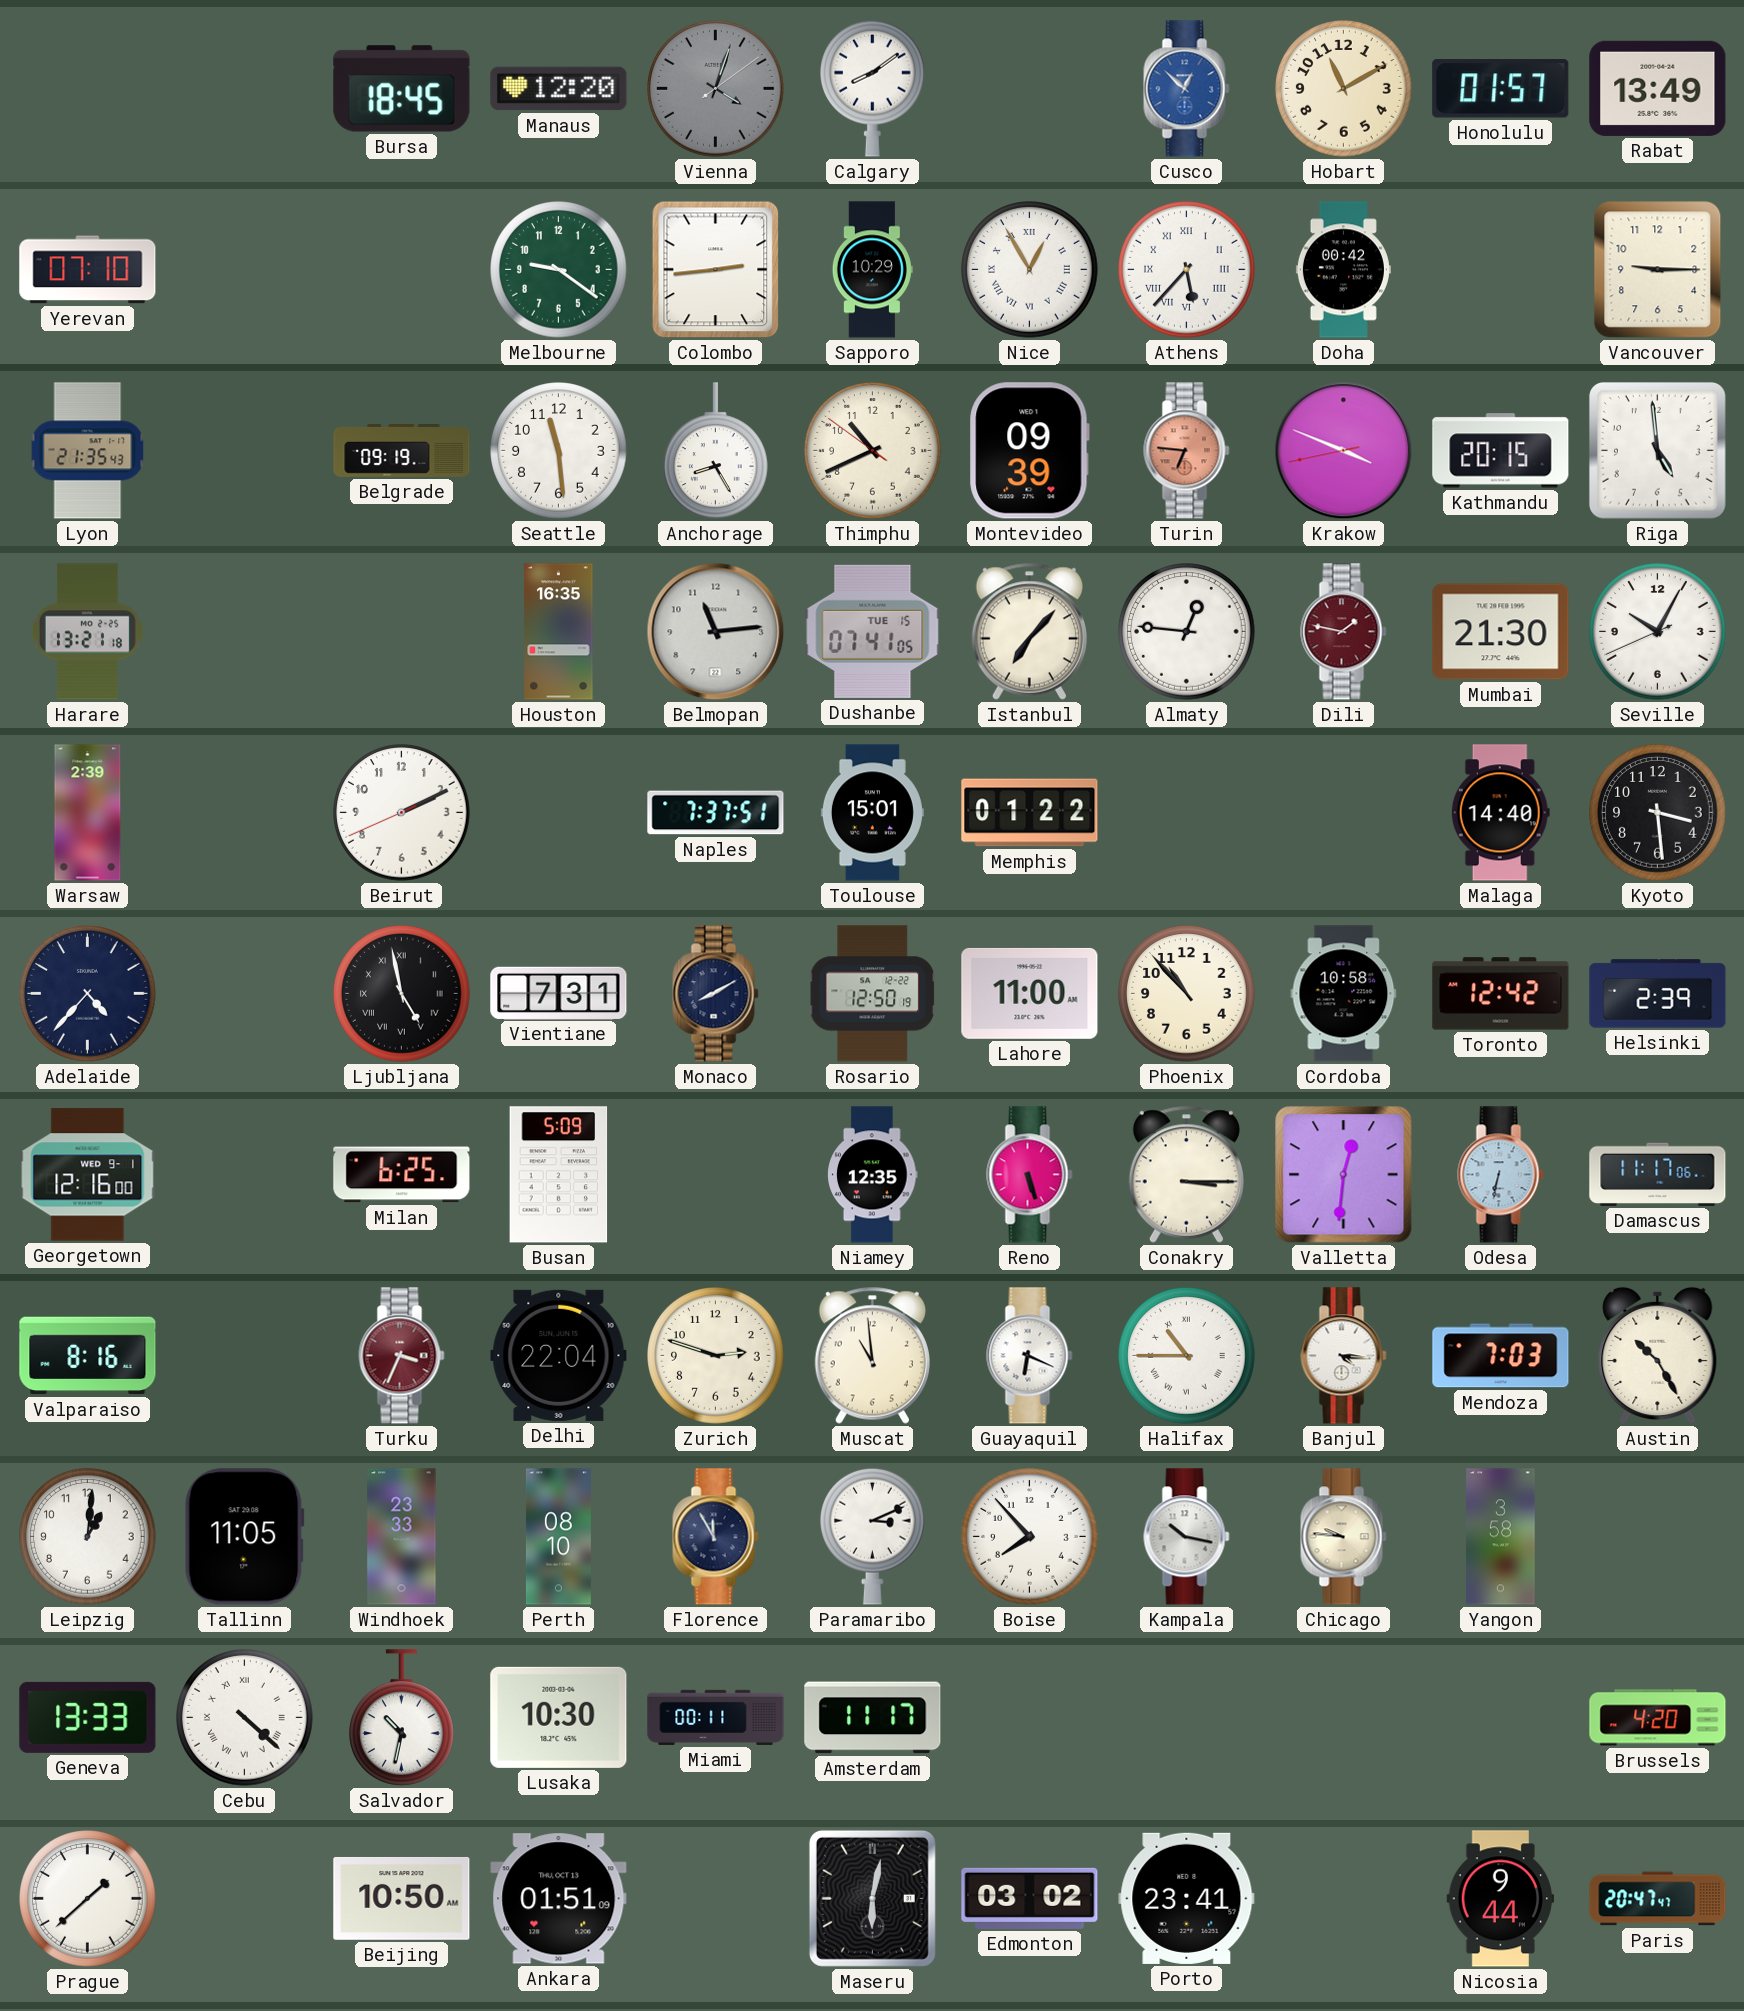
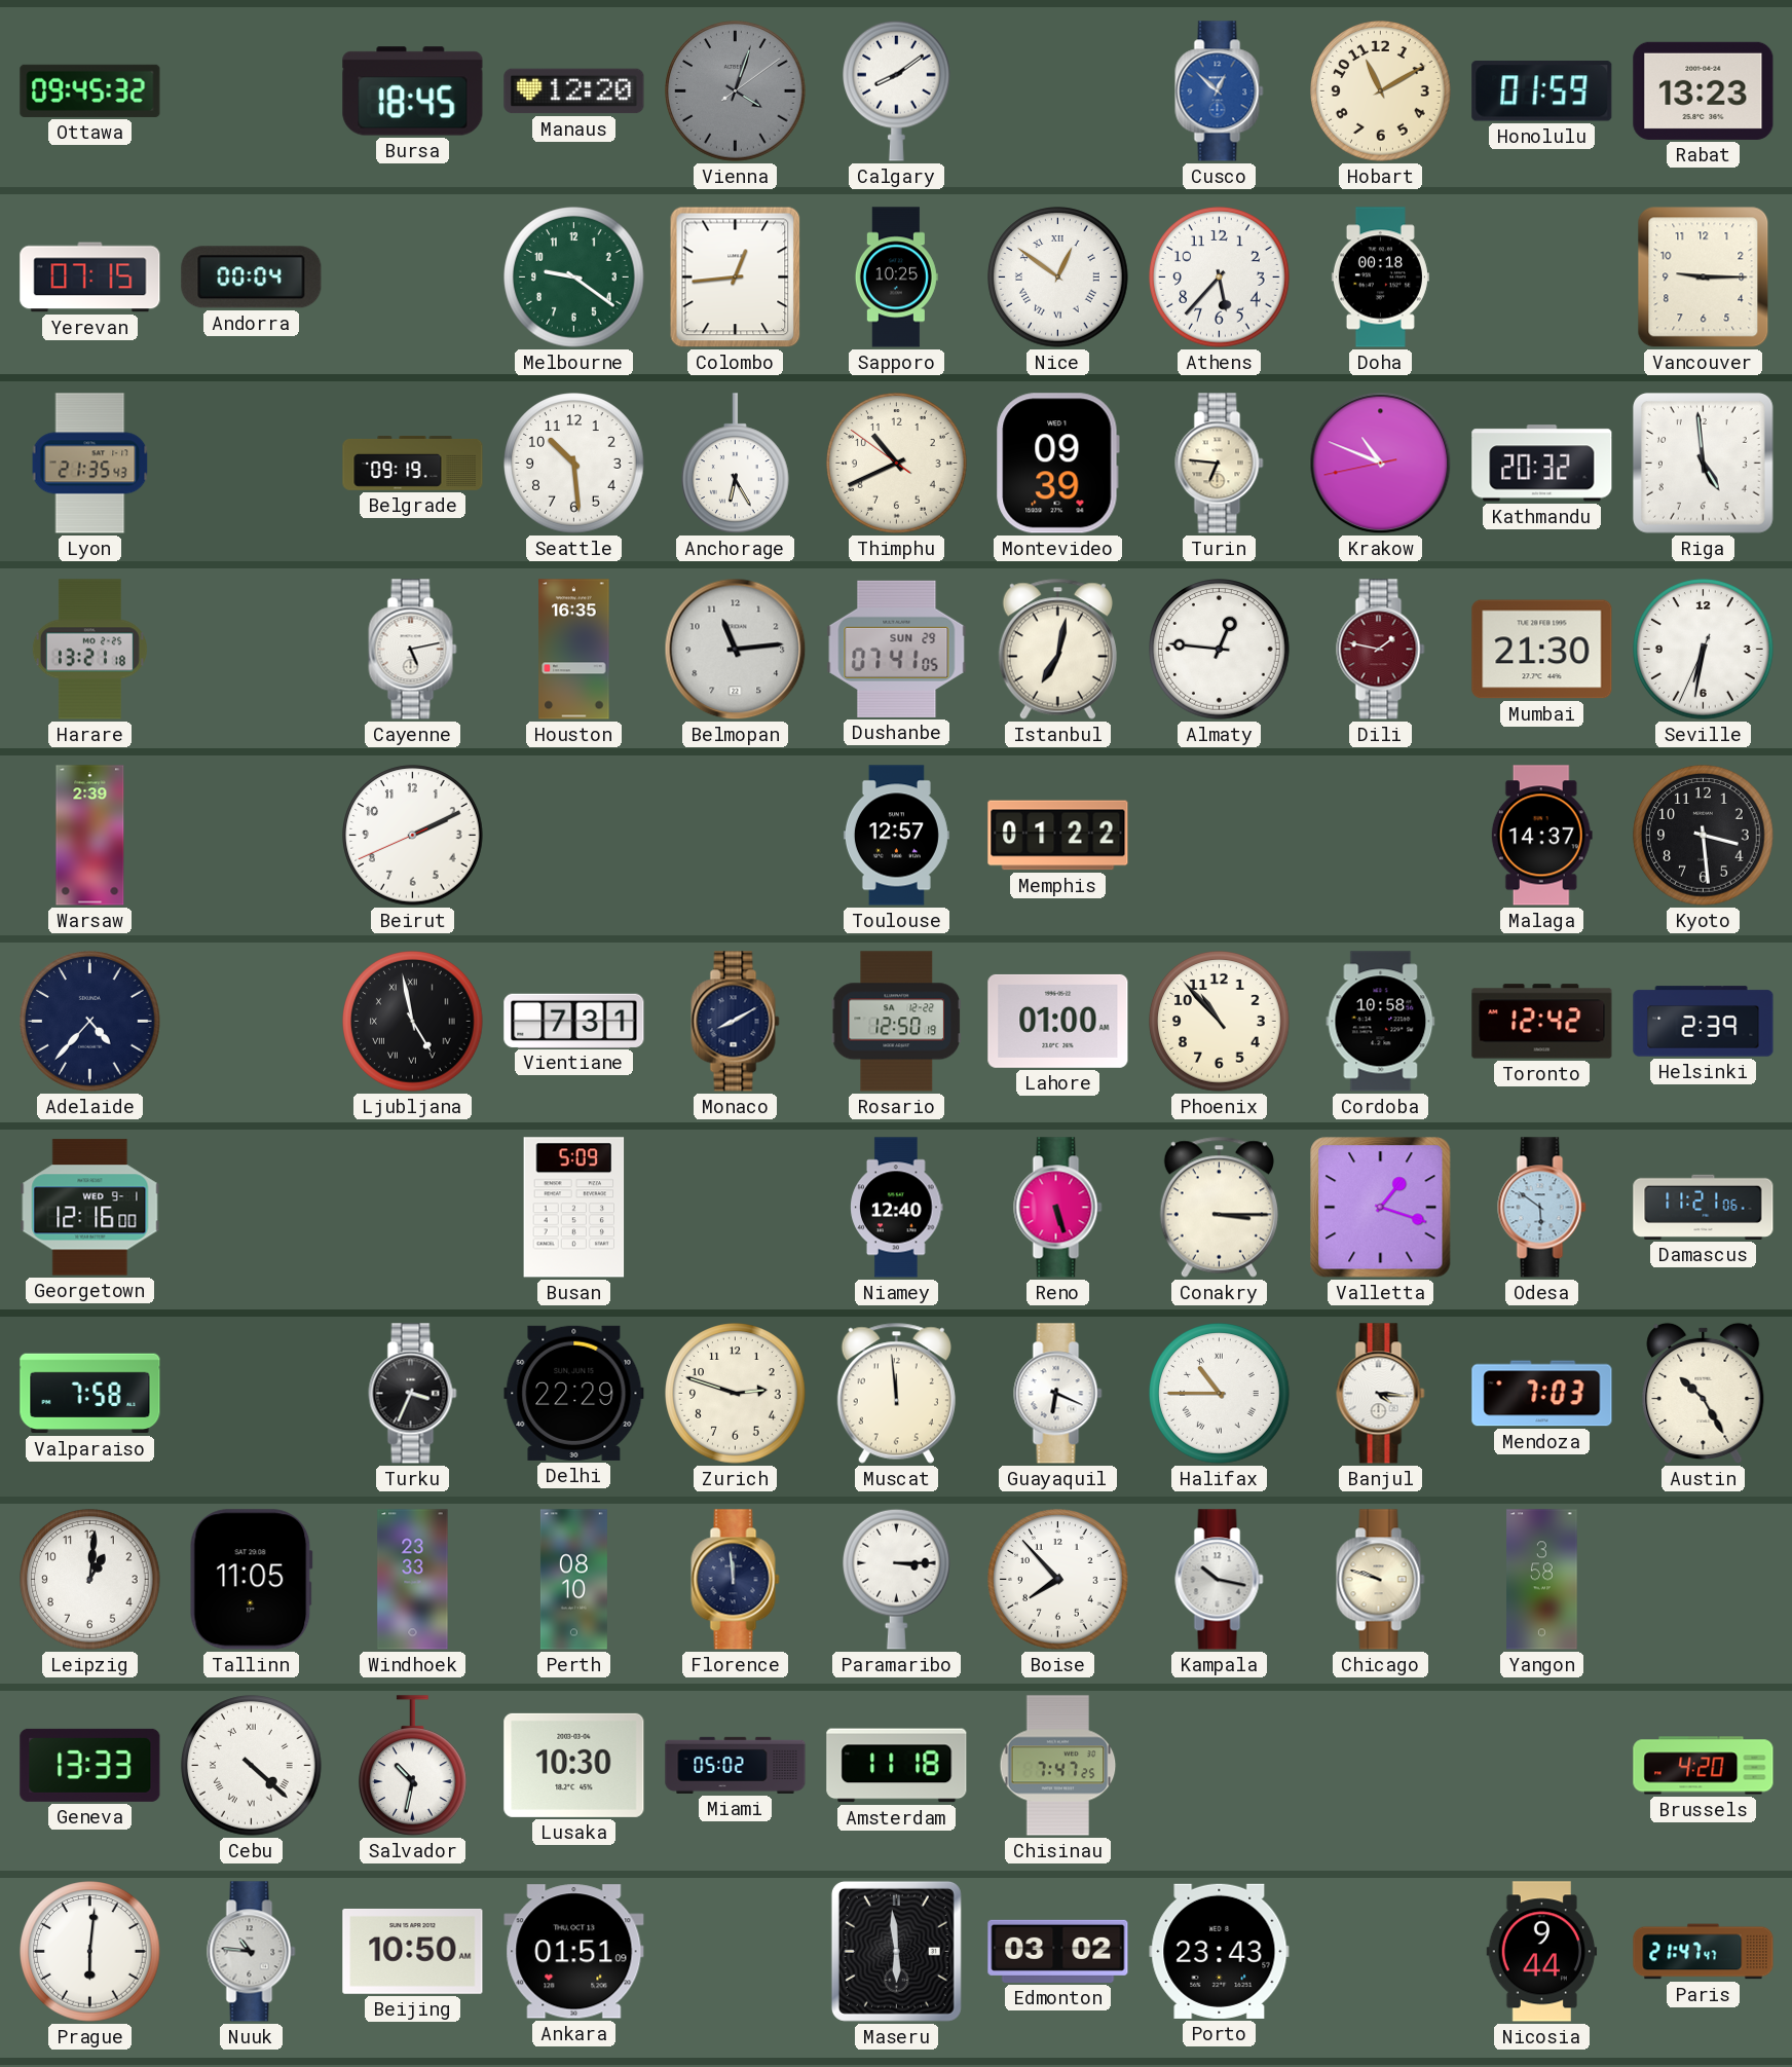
Ottawa: none -> 09:45
Honolulu: 01:57 -> 01:59
Rabat: 13:49 -> 13:23
Yerevan: 07:10 -> 07:15
Andorra: none -> 00:04
Colombo: 2:44 -> 12:44
Sapporo: 10:29 -> 10:25
Nice: 12:55 -> 12:51
Athens numerals: Roman -> Arabic
Doha: 00:42 -> 00:18
Seattle: 11:29 -> 10:29
Anchorage: 8:25 -> 6:25
Turin dial: salmon -> cream
Krakow: 3:48 -> 10:48
Kathmandu: 20:15 -> 20:32
Cayenne: none -> 5:13
Dushanbe date: TUE 15 -> SUN 29
Istanbul: 7:07 -> 7:02
Seville: 10:04 -> 6:31
Naples: 7:37 -> none
Toulouse: 15:01 -> 12:57
Malaga: 14:40 -> 14:37
Lahore: 11:00 -> 01:00
Milan: 6:25 -> none
Niamey: 12:35 -> 12:40
Valletta: 12:31 -> 1:18
Odesa: 6:32 -> 5:51
Damascus: 11:17 -> 11:21
Valparaiso: 8:16 -> 7:58
Turku dial: burgundy -> black
Delhi: 22:04 -> 22:29
Muscat: 10:59 -> 11:59
Florence: 11:55 -> 11:59
Paramaribo: 3:11 -> 3:15
Chicago: 9:46 -> 9:48
Miami: 00:11 -> 05:02
Amsterdam: 11:17 -> 11:18
Chisinau: none -> 7:47
Prague: 1:38 -> 6:01
Nuuk: none -> 10:46
Maseru: 6:02 -> 5:59
Porto: 23:41 -> 23:43
Paris: 20:47 -> 21:47
